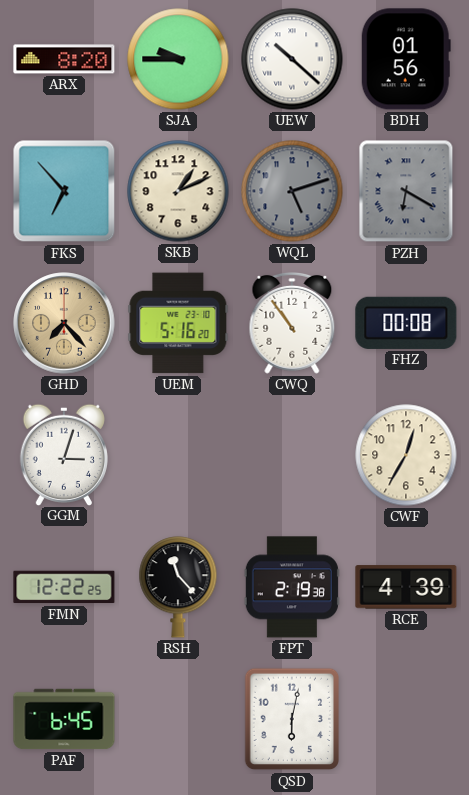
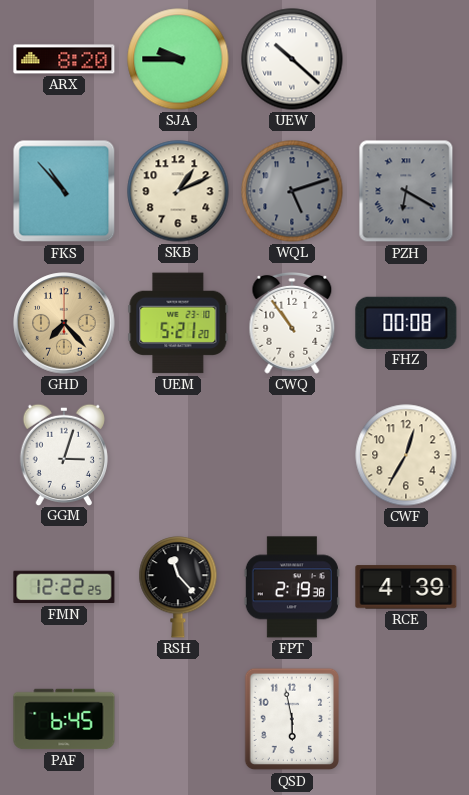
BDH: 01:56 -> none
FKS: 6:53 -> 10:53
UEM: 5:16 -> 5:21
QSD: 6:02 -> 5:58
